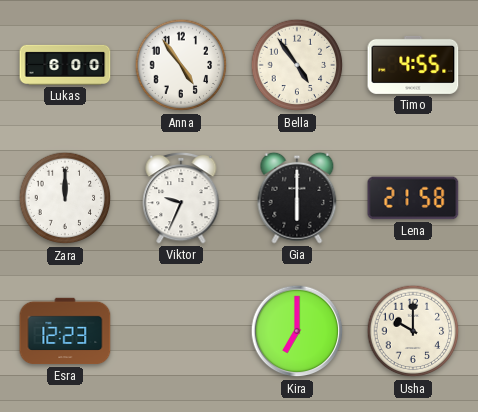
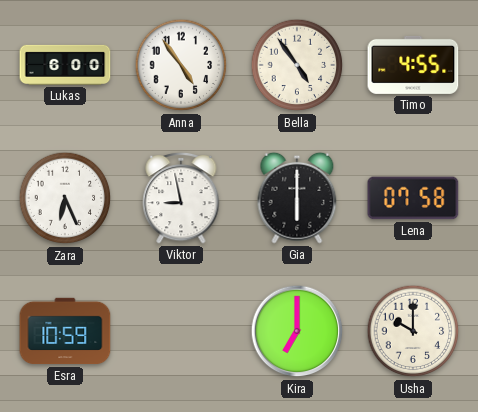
Zara: 12:00 -> 6:26
Viktor: 9:34 -> 8:58
Lena: 21:58 -> 07:58
Esra: 12:23 -> 10:59
